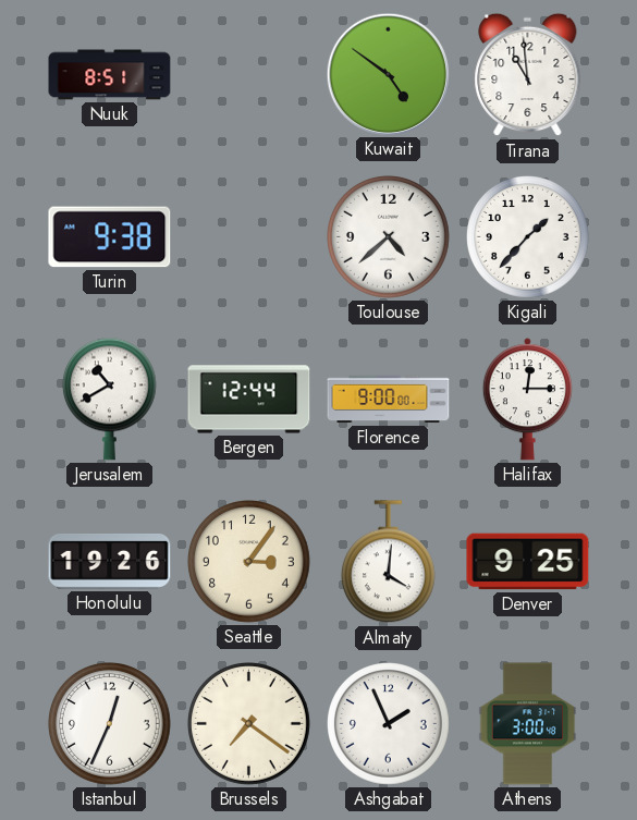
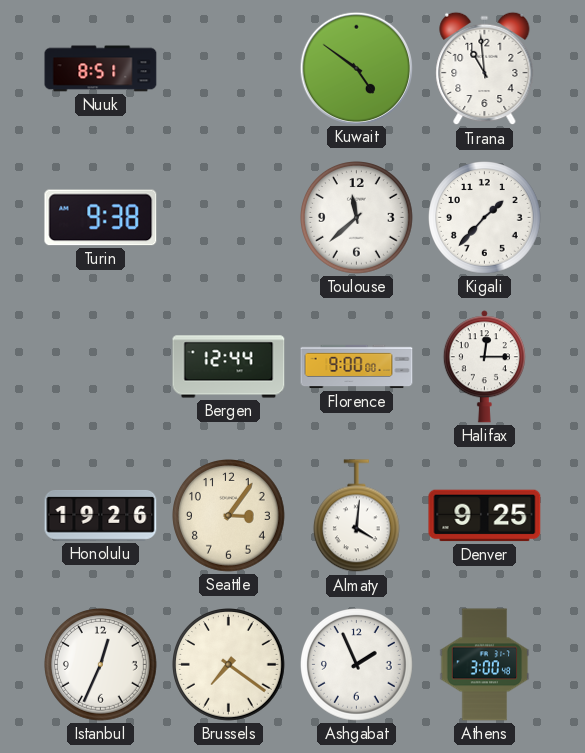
Toulouse: 4:38 -> 11:38
Jerusalem: 10:40 -> none
